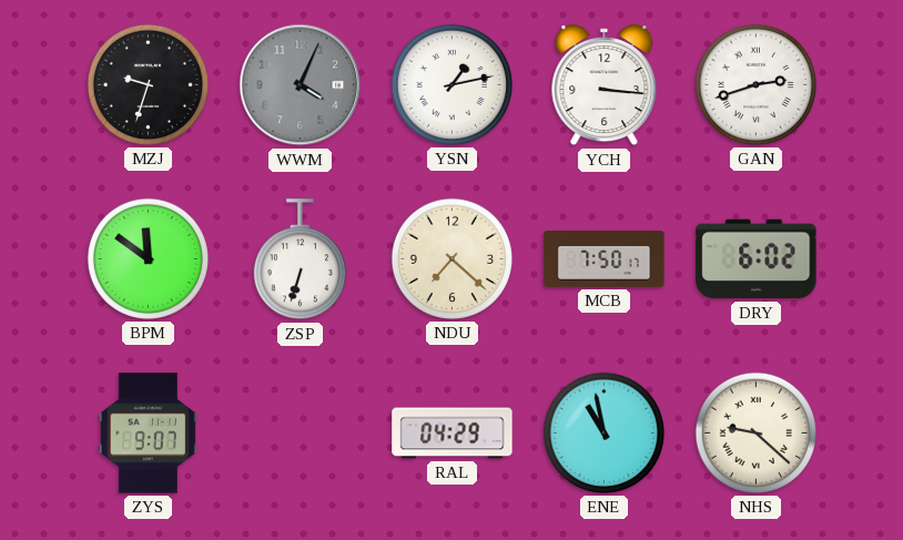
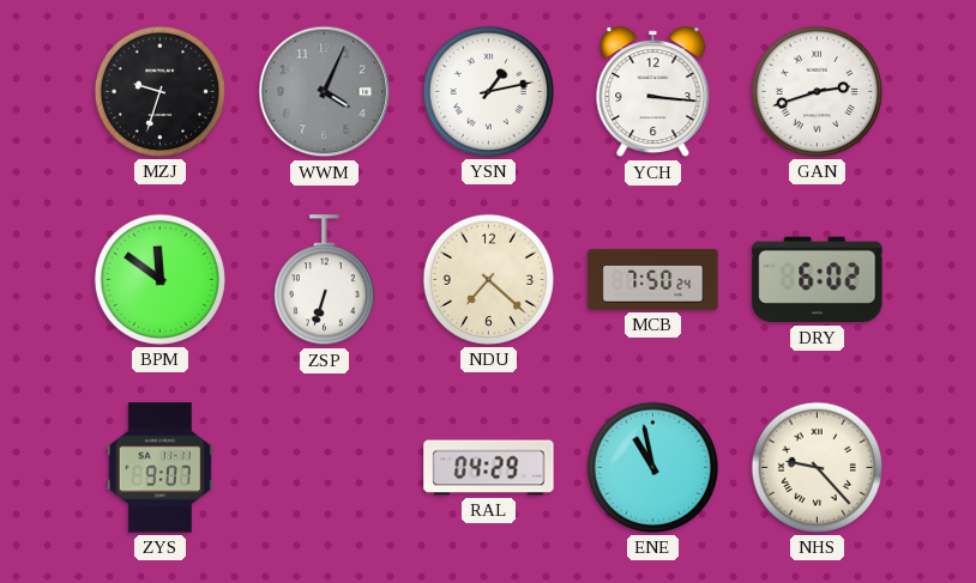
MCB: 7:50:17 -> 7:50:24
NHS: 9:22 -> 9:23
